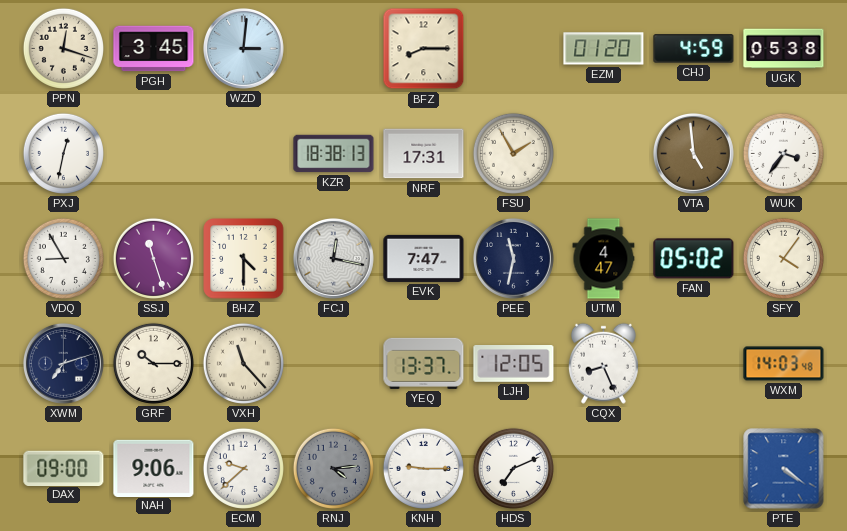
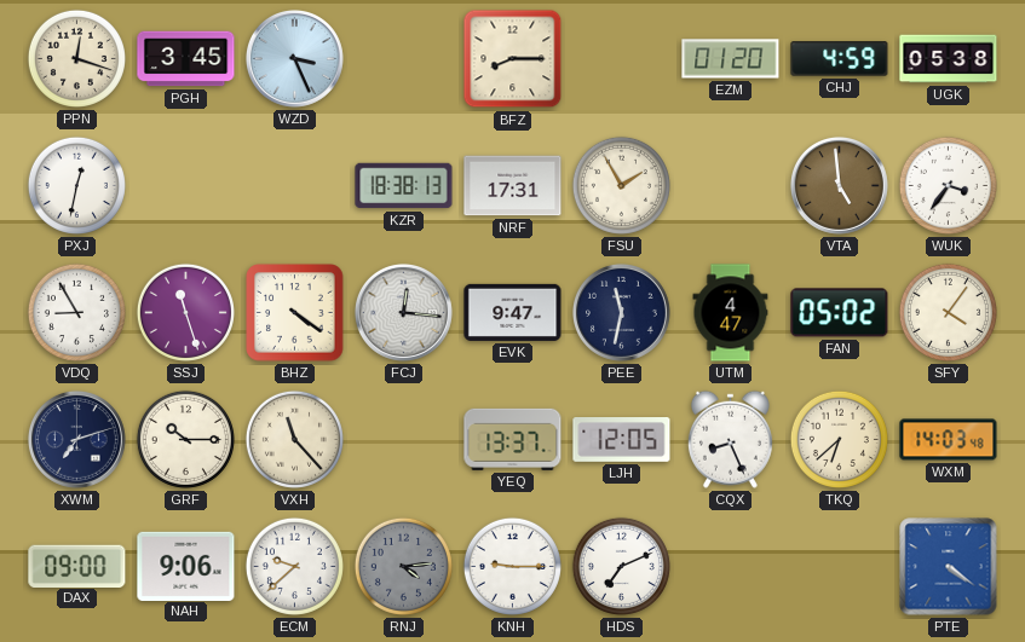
WZD: 3:01 -> 3:26
BHZ: 4:30 -> 4:21
FCJ: 12:17 -> 12:16
EVK: 7:47 -> 9:47
TKQ: none -> 6:38
